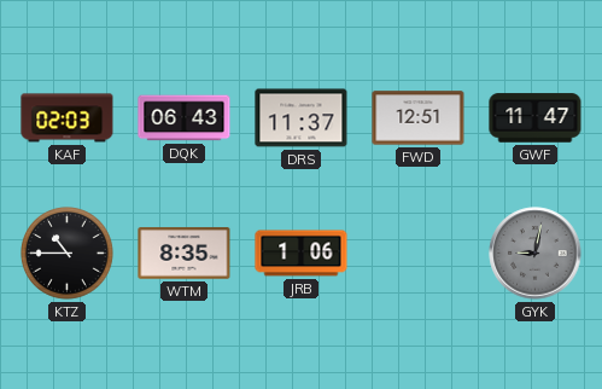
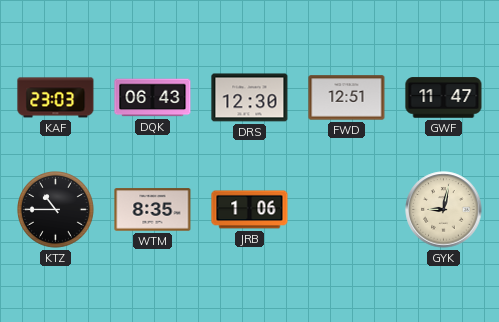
KAF: 02:03 -> 23:03
DRS: 11:37 -> 12:30
GYK dial: grey -> cream
